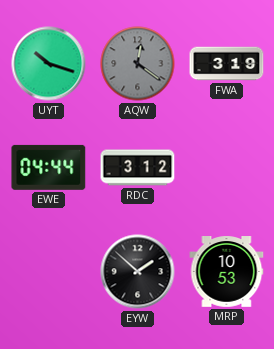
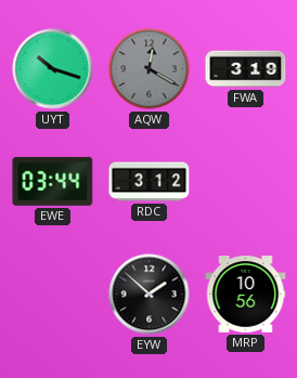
AQW: 12:21 -> 12:20
EWE: 04:44 -> 03:44
MRP: 10:53 -> 10:56
